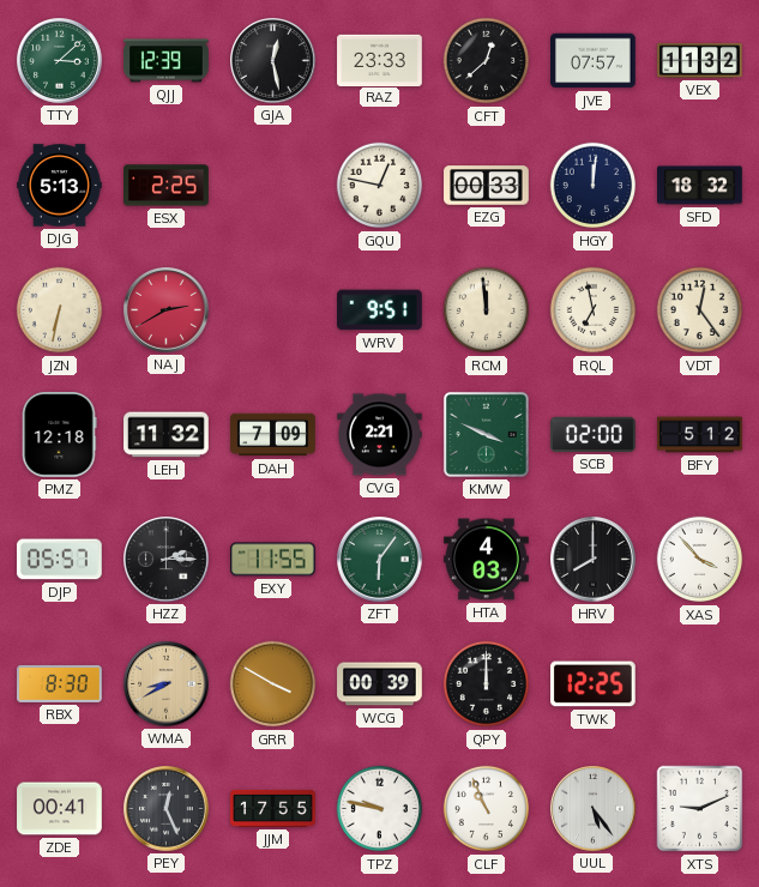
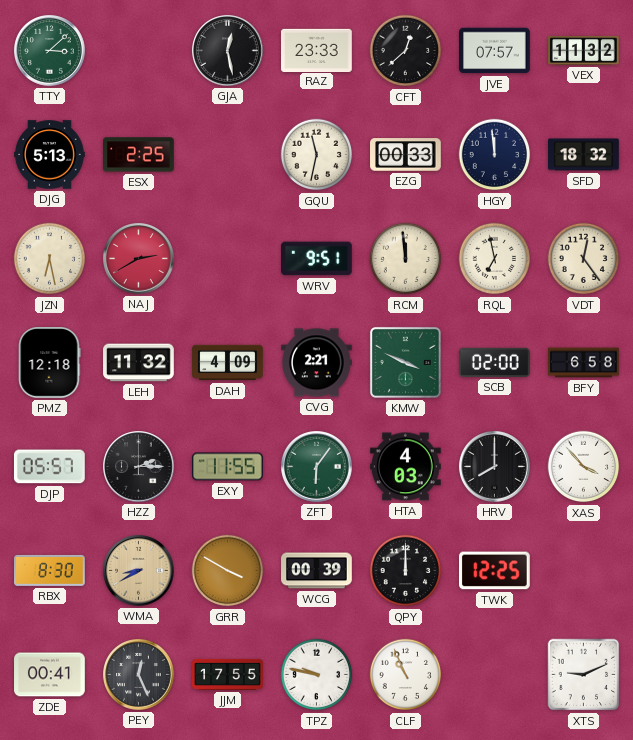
QJJ: 12:39 -> none
GQU: 12:47 -> 11:32
HGY: 12:01 -> 11:59
JZN: 6:32 -> 6:28
DAH: 7:09 -> 4:09
BFY: 5:12 -> 6:58
UUL: 5:24 -> none
